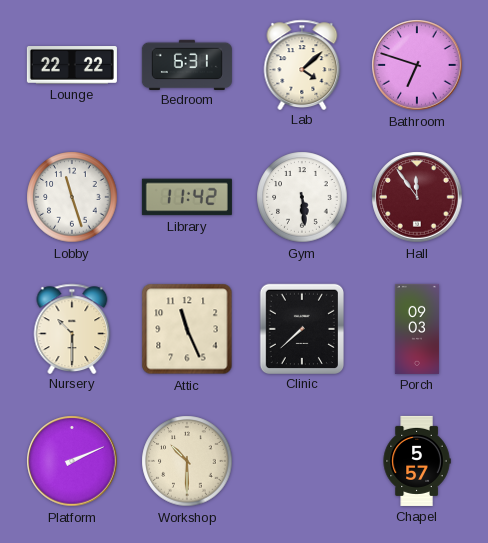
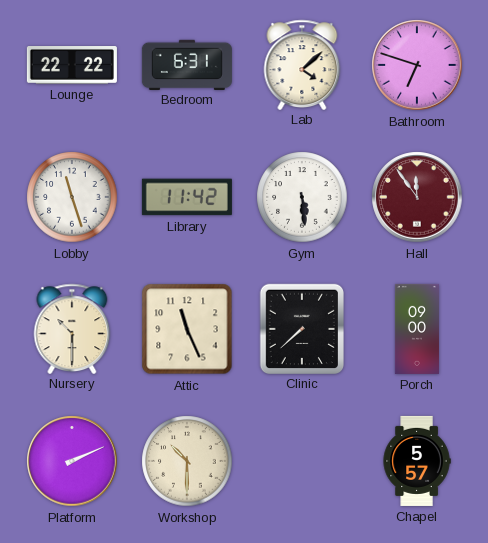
Porch: 09:03 -> 09:00
